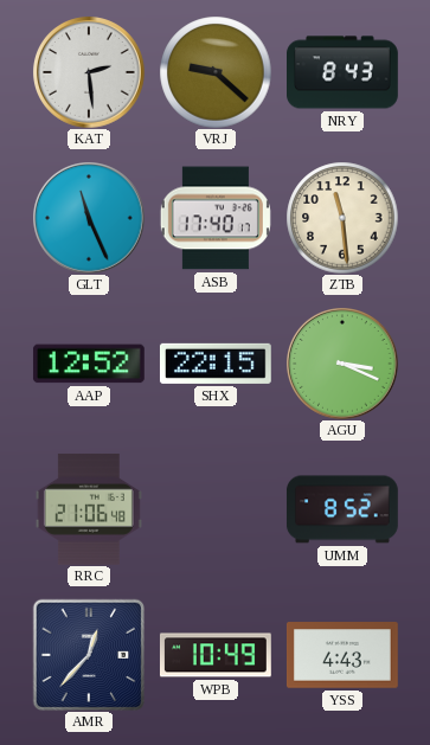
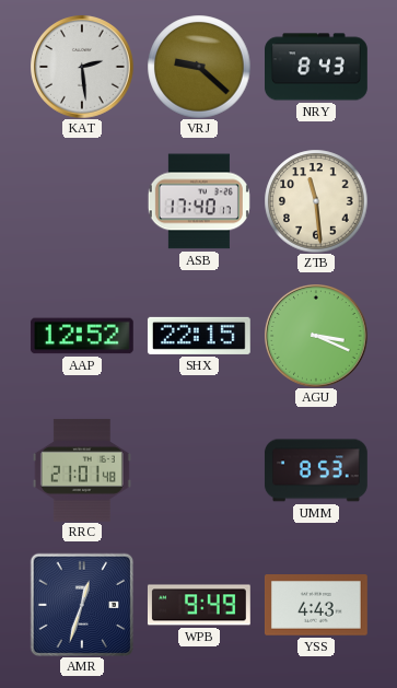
GLT: 11:26 -> none
RRC: 21:06 -> 21:01
UMM: 8:52 -> 8:53
AMR: 12:37 -> 12:33
WPB: 10:49 -> 9:49
